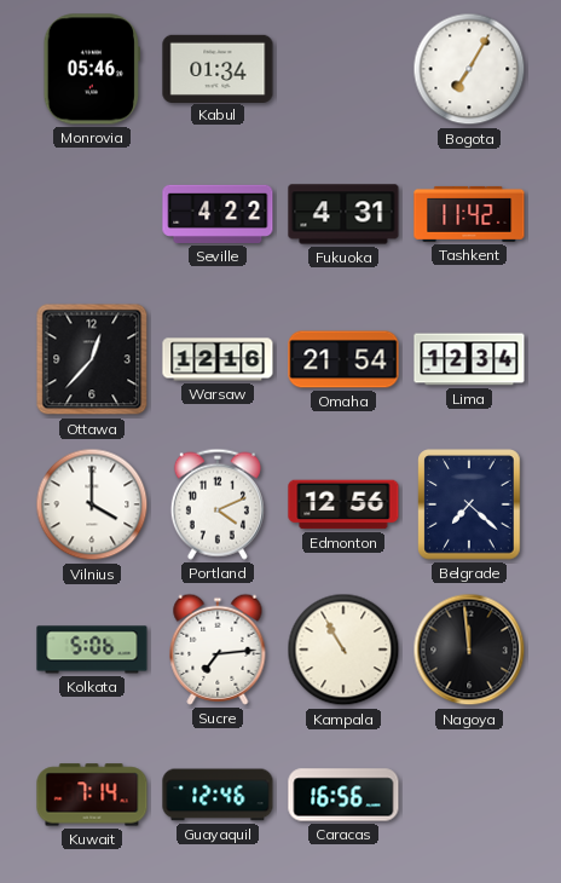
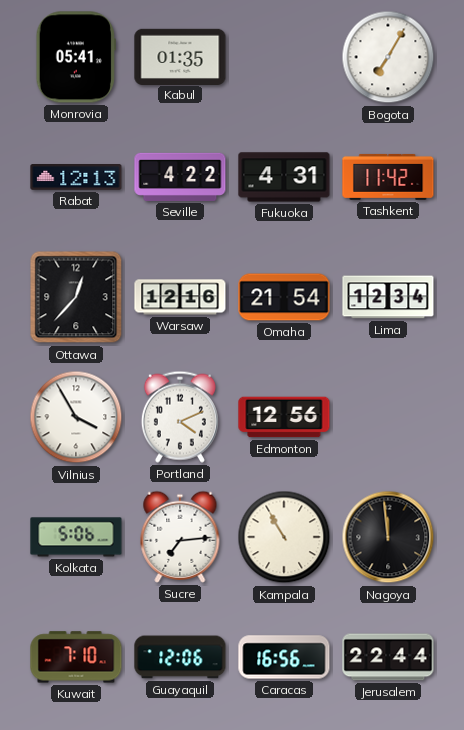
Monrovia: 05:46 -> 05:41
Kabul: 01:34 -> 01:35
Rabat: none -> 12:13
Vilnius: 4:00 -> 3:55
Belgrade: 7:22 -> none
Kuwait: 7:14 -> 7:10
Guayaquil: 12:46 -> 12:06
Jerusalem: none -> 22:44
